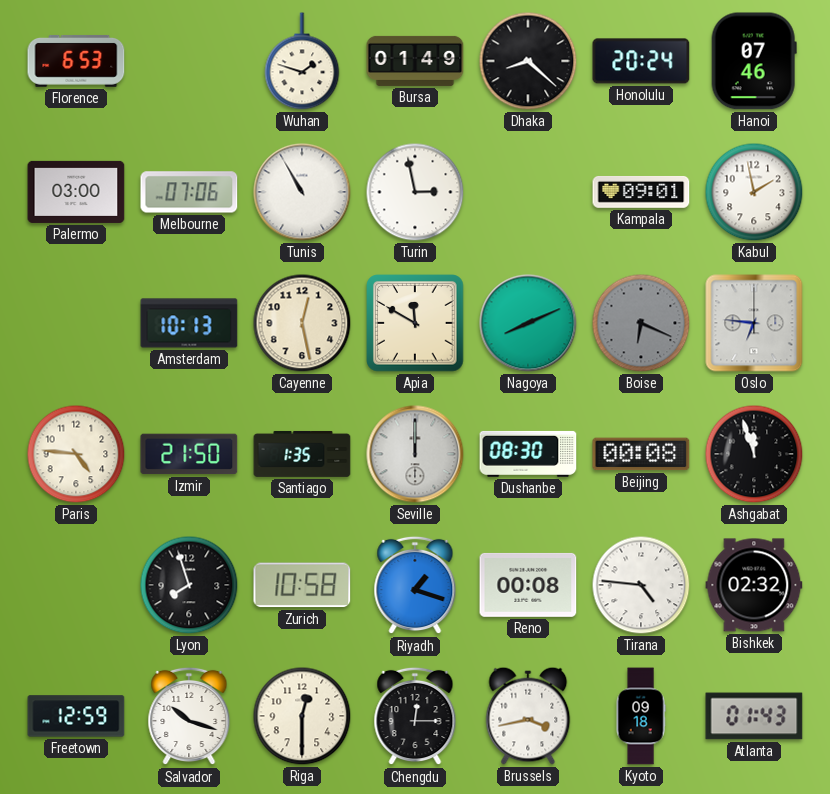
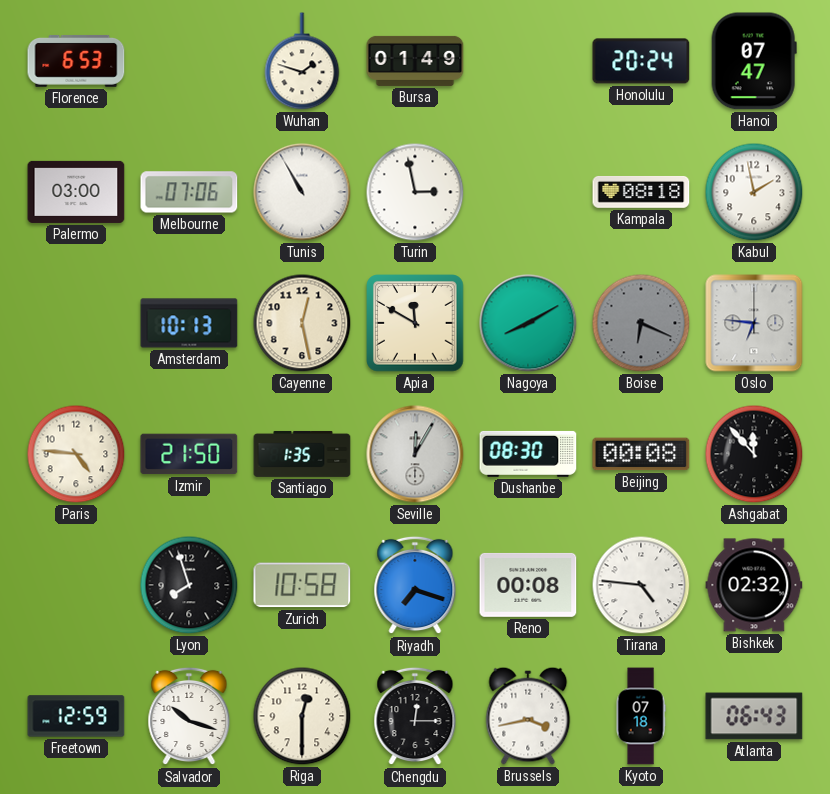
Dhaka: 8:22 -> none
Hanoi: 07:46 -> 07:47
Kampala: 09:01 -> 08:18
Nagoya: 8:11 -> 8:10
Seville: 12:00 -> 12:05
Ashgabat: 11:57 -> 11:53
Riyadh: 1:18 -> 7:18
Kyoto: 09:18 -> 07:18
Atlanta: 01:43 -> 06:43
